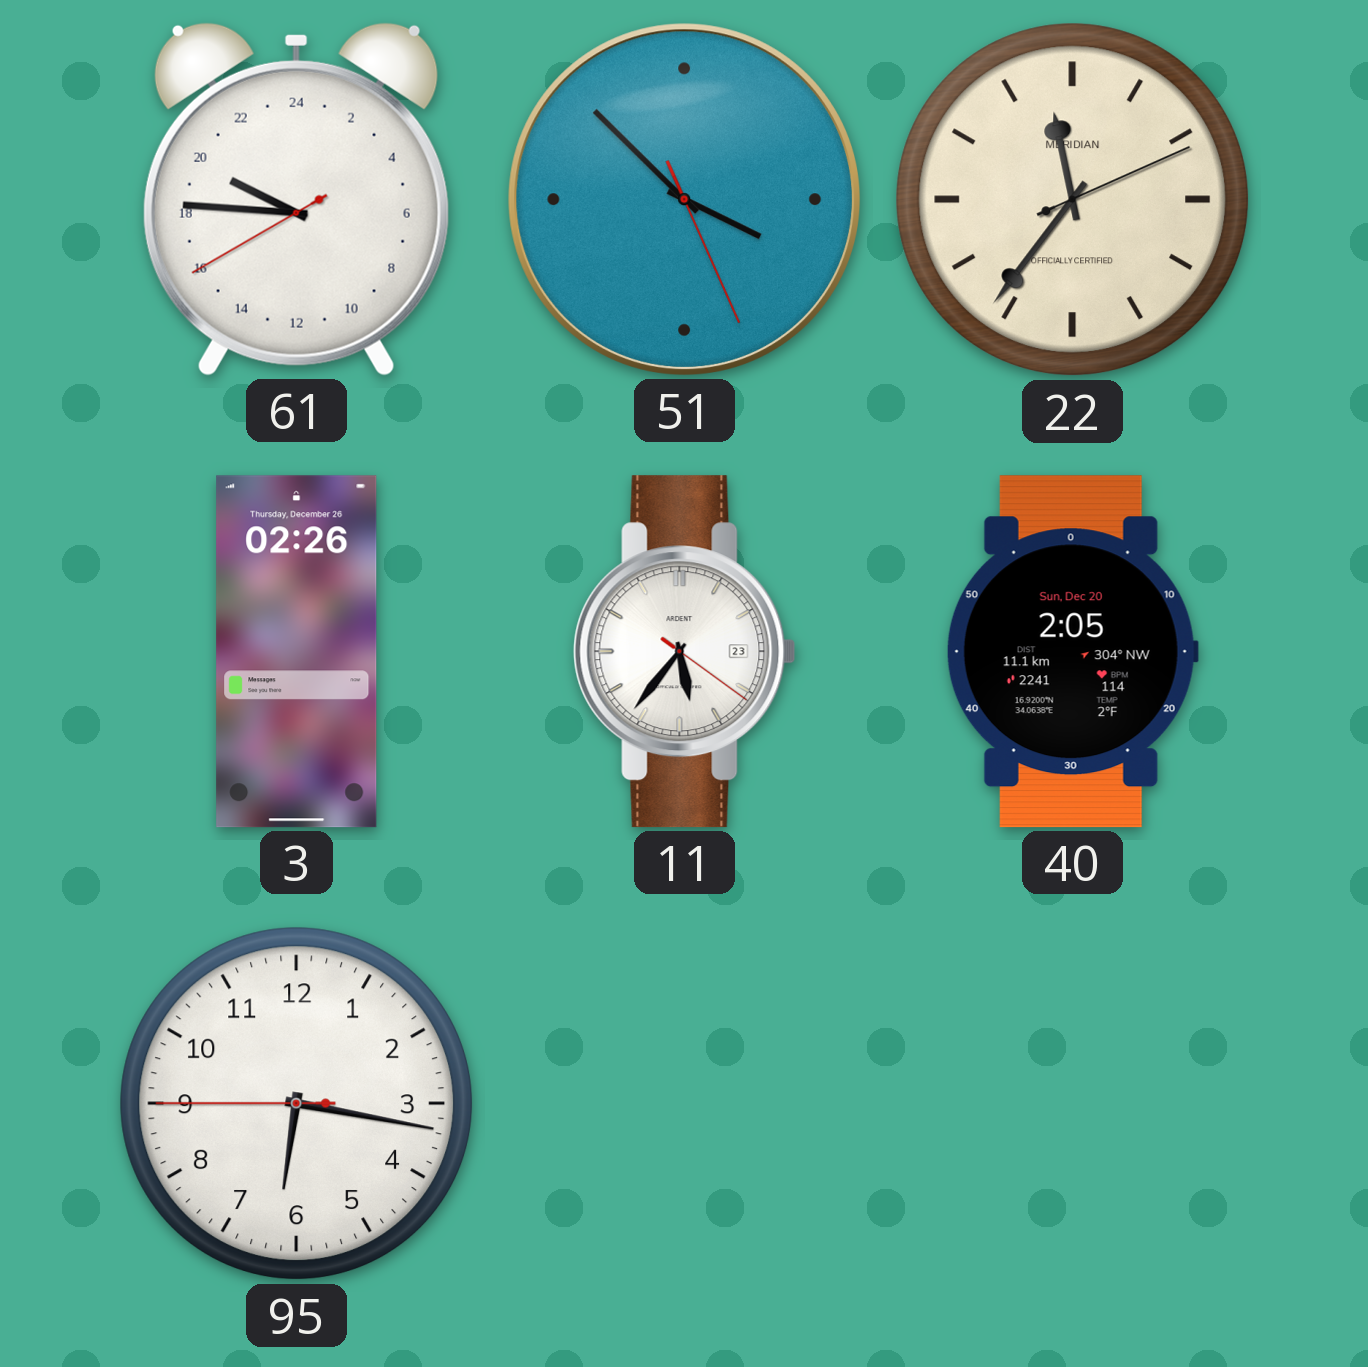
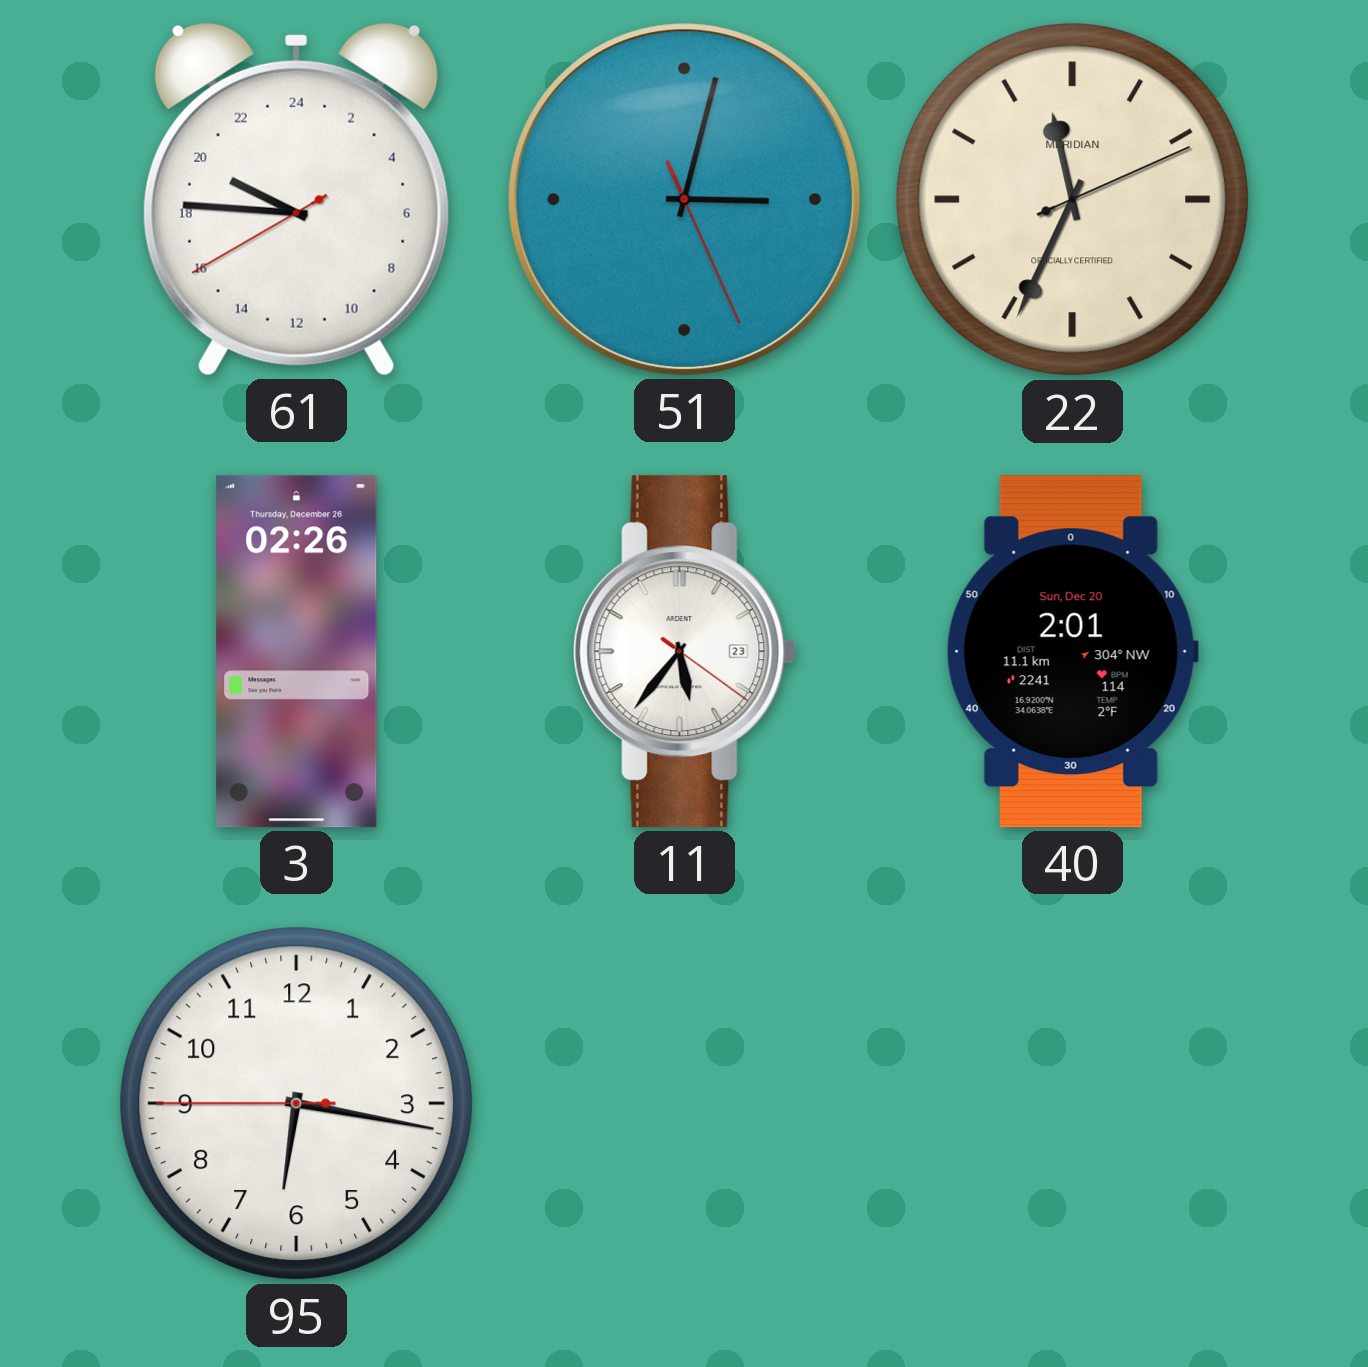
51: 3:52 -> 3:02
22: 11:36 -> 11:34
40: 2:05 -> 2:01
